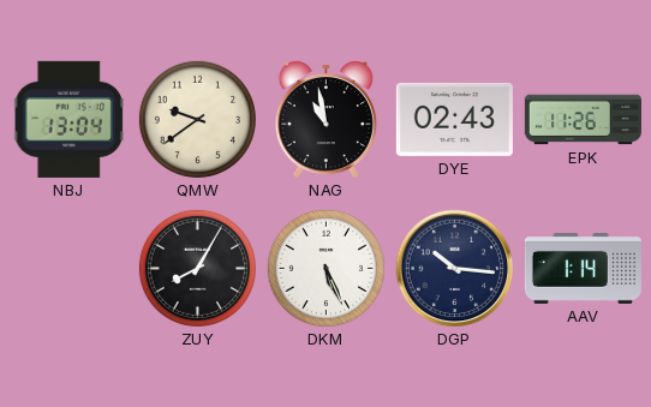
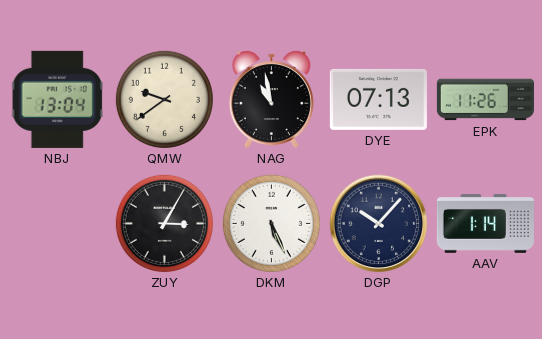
DYE: 02:43 -> 07:13
ZUY: 8:05 -> 3:05
DGP: 10:16 -> 10:07
